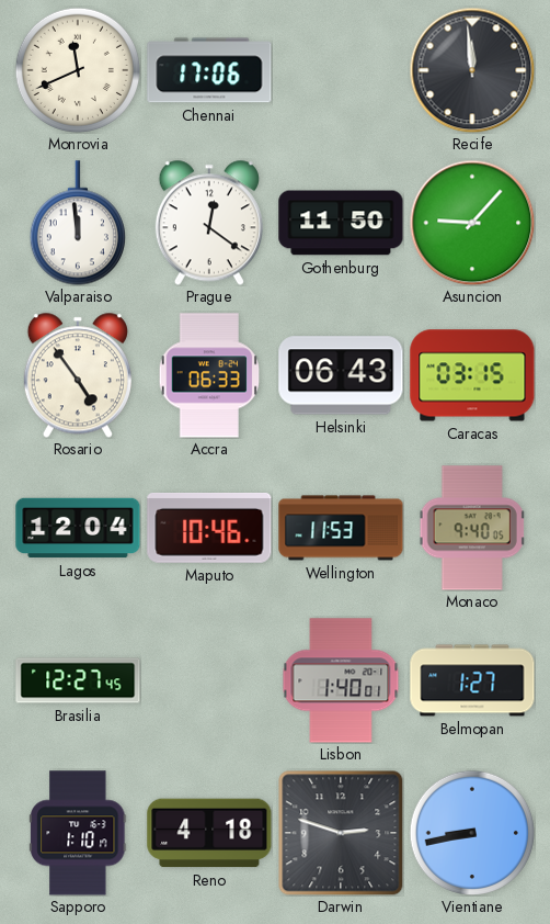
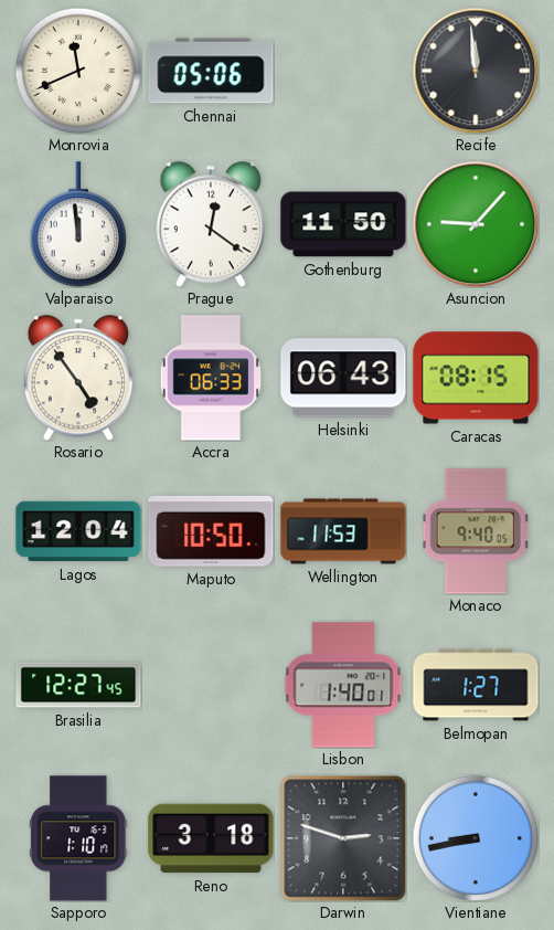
Chennai: 17:06 -> 05:06
Caracas: 03:15 -> 08:15
Maputo: 10:46 -> 10:50
Reno: 4:18 -> 3:18
